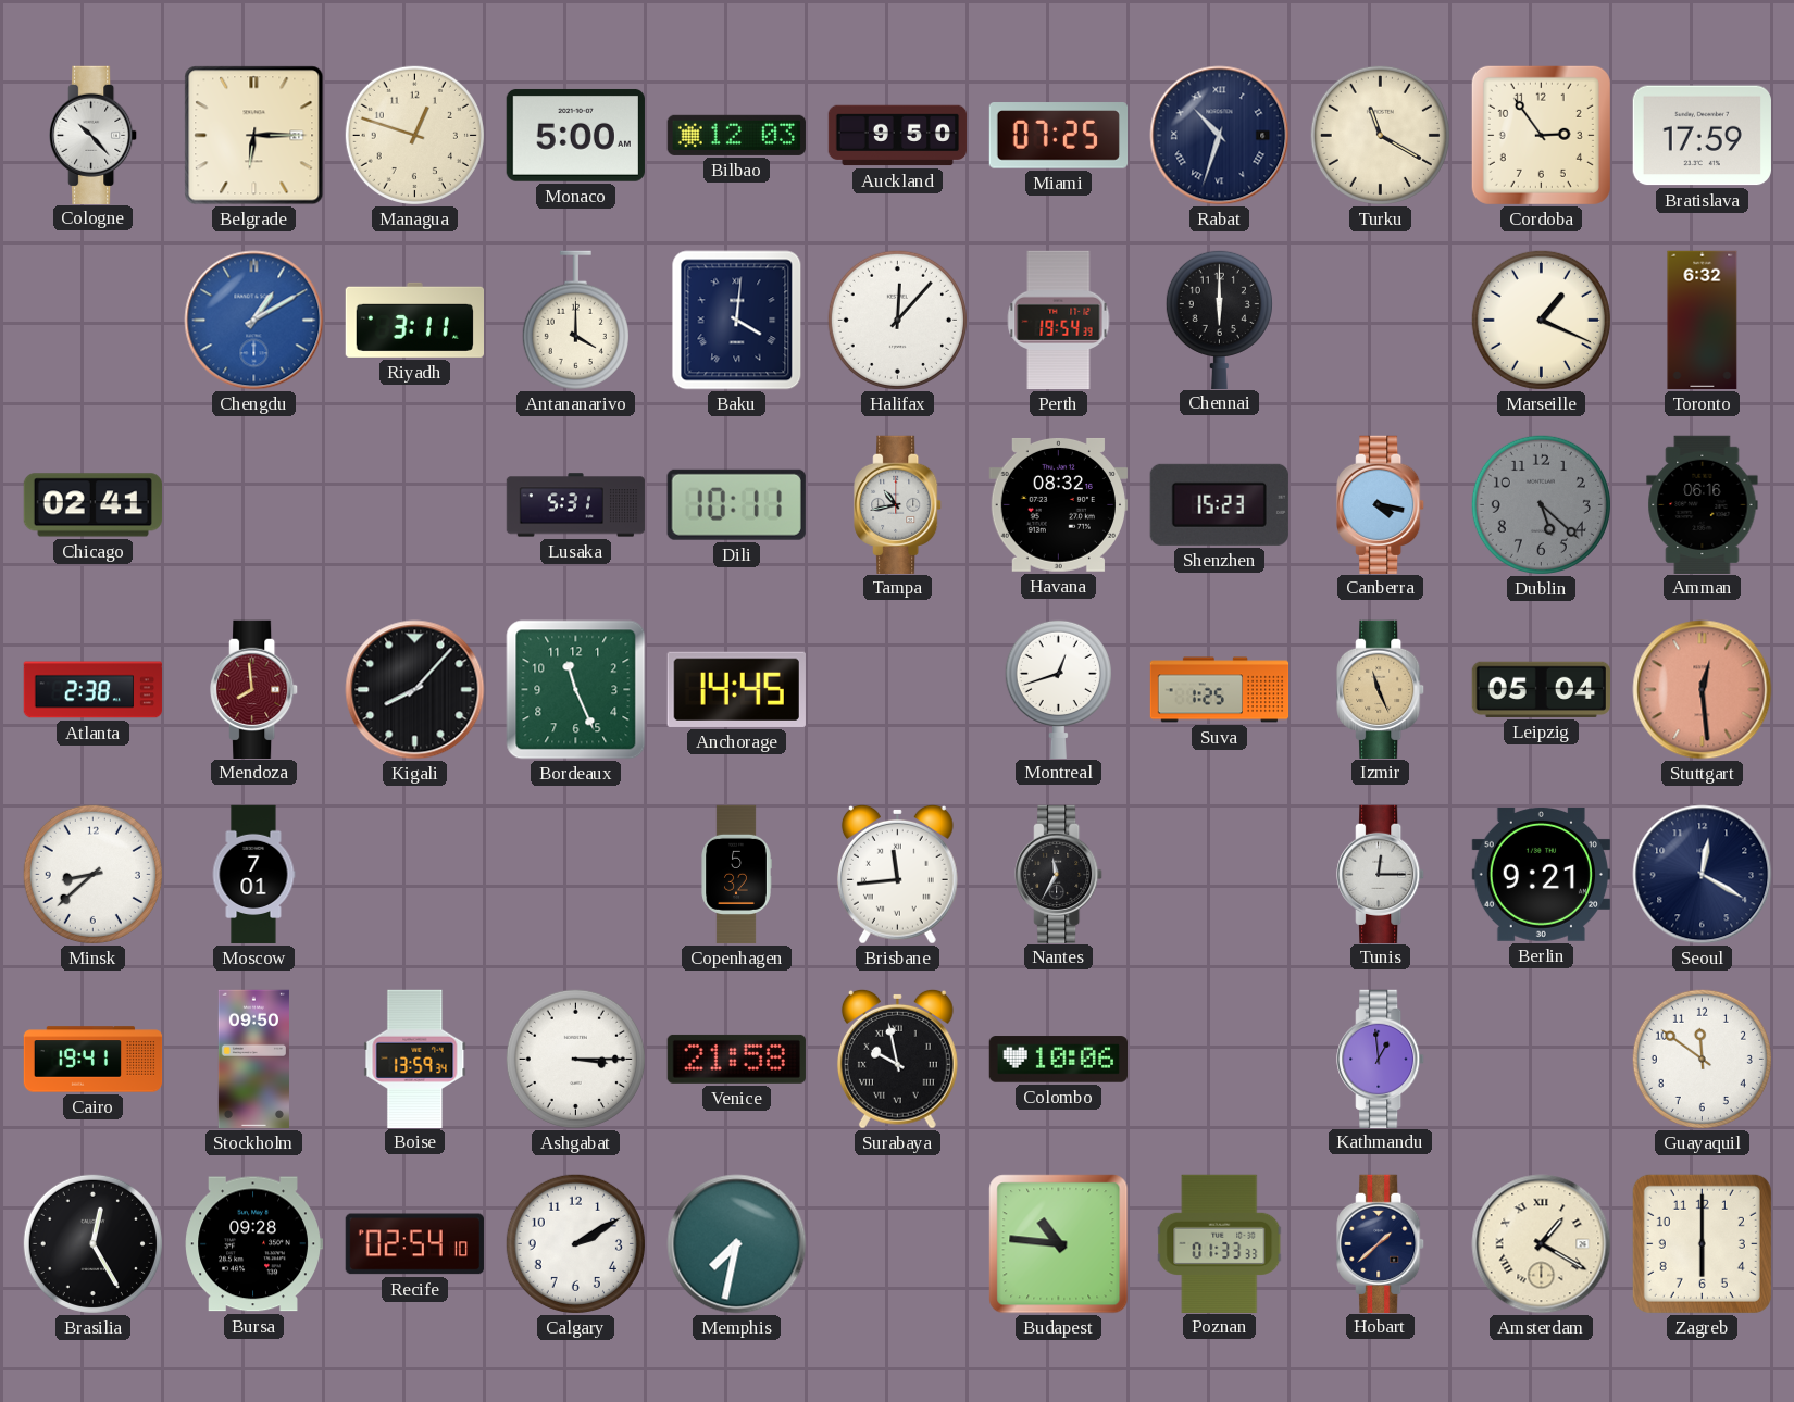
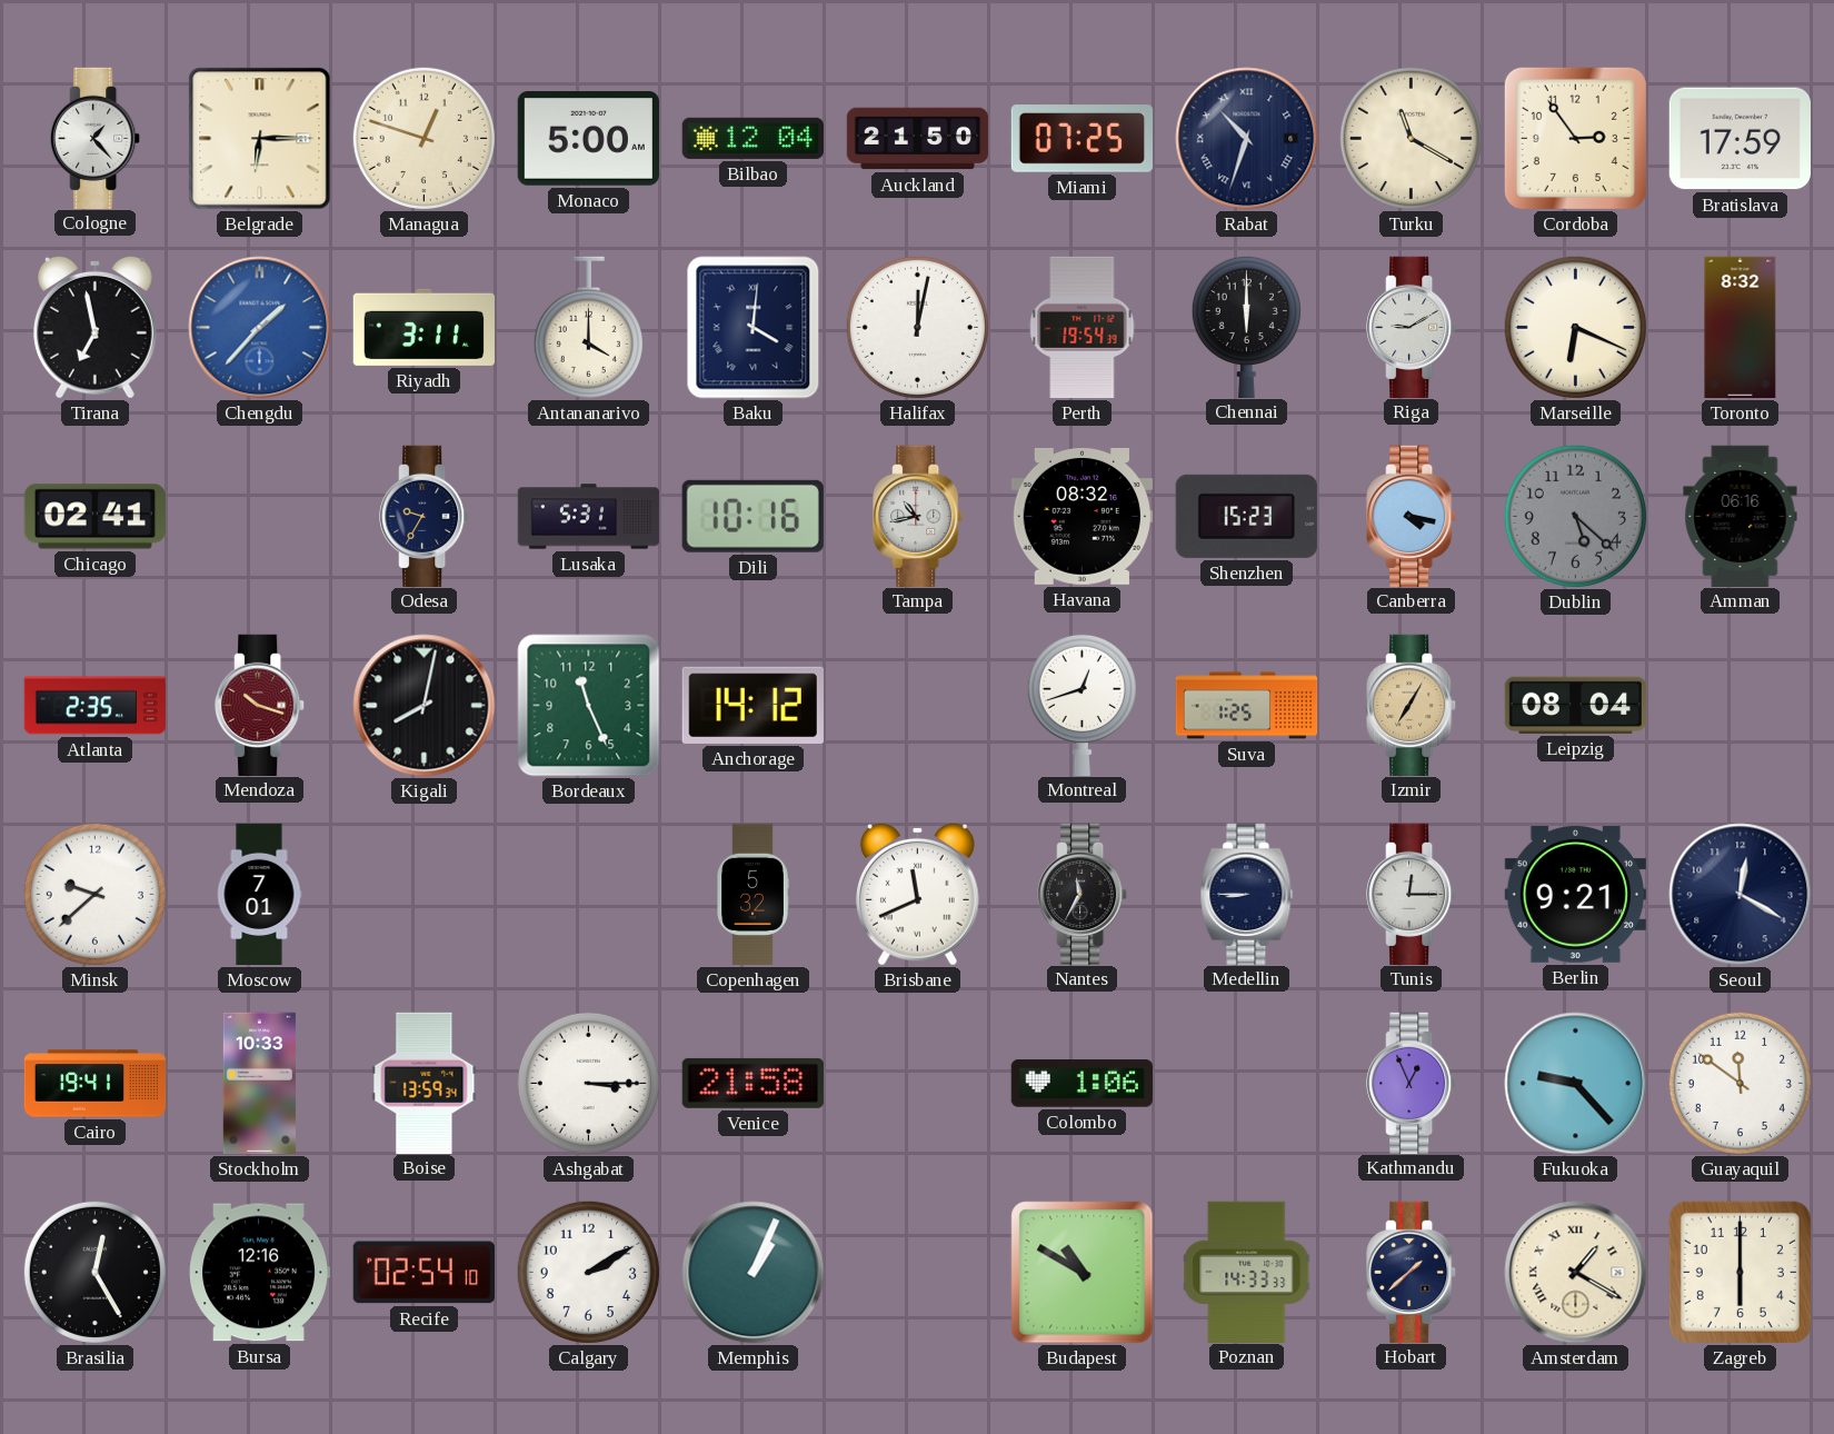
Cologne: 10:23 -> 1:23
Bilbao: 12:03 -> 12:04
Auckland: 9:50 -> 21:50
Tirana: none -> 6:58
Chengdu: 1:10 -> 1:37
Halifax: 12:07 -> 12:02
Riga: none -> 9:10
Marseille: 1:19 -> 6:19
Toronto: 6:32 -> 8:32
Odesa: none -> 9:35
Dili: 10:11 -> 10:16
Atlanta: 2:38 -> 2:35
Mendoza: 7:59 -> 10:18
Kigali: 8:07 -> 8:02
Anchorage: 14:45 -> 14:12
Izmir: 11:26 -> 7:05
Leipzig: 05:04 -> 08:04
Stuttgart: 12:29 -> none
Minsk: 8:38 -> 9:38
Brisbane: 11:44 -> 11:41
Medellin: none -> 8:45
Stockholm: 09:50 -> 10:33
Surabaya: 9:58 -> none
Colombo: 10:06 -> 1:06
Kathmandu: 12:59 -> 12:56
Fukuoka: none -> 9:23
Bursa: 09:28 -> 12:16
Memphis: 7:32 -> 1:04
Budapest: 10:46 -> 10:50
Poznan: 01:33 -> 14:33
